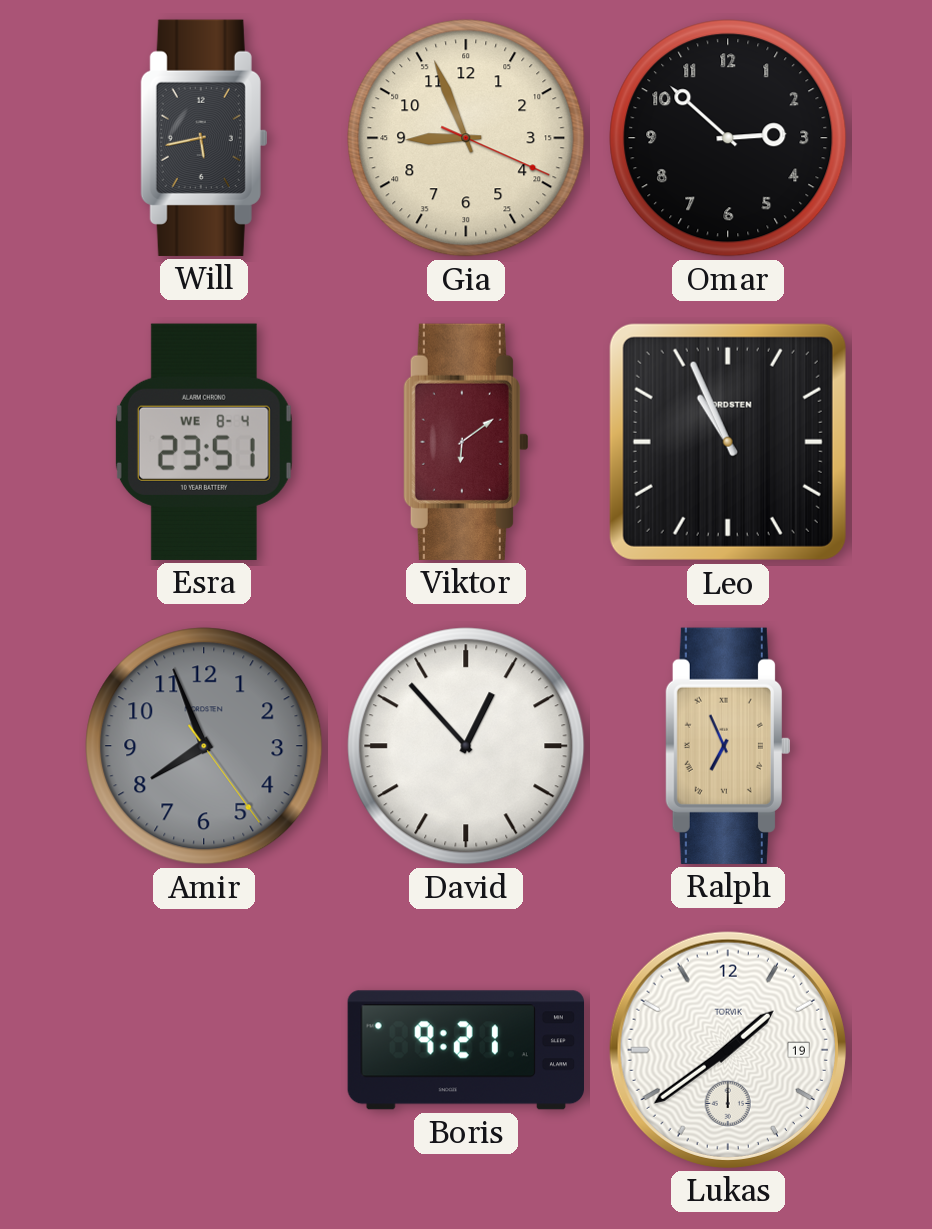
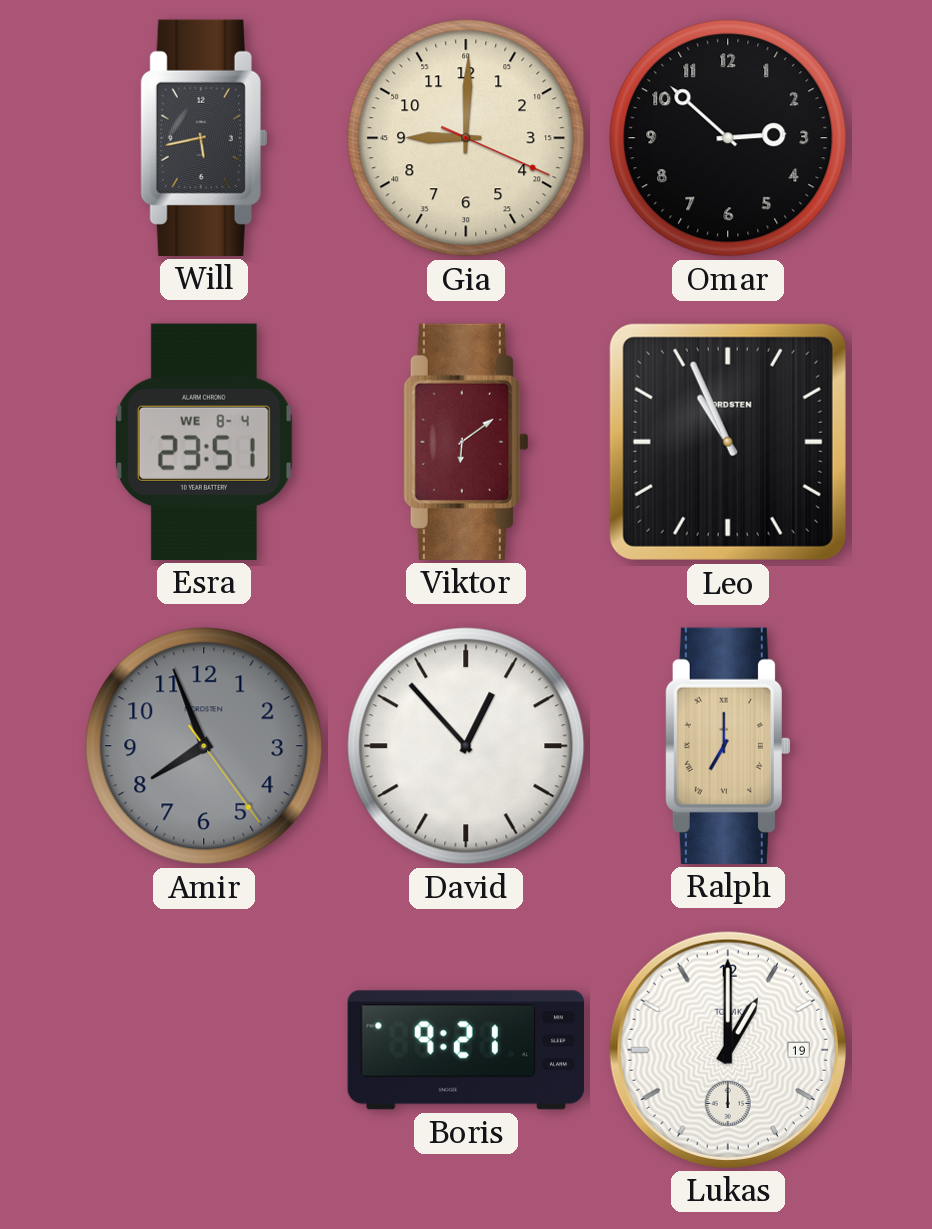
Gia: 8:56 -> 9:00
Ralph: 6:56 -> 7:00
Lukas: 1:39 -> 1:00
